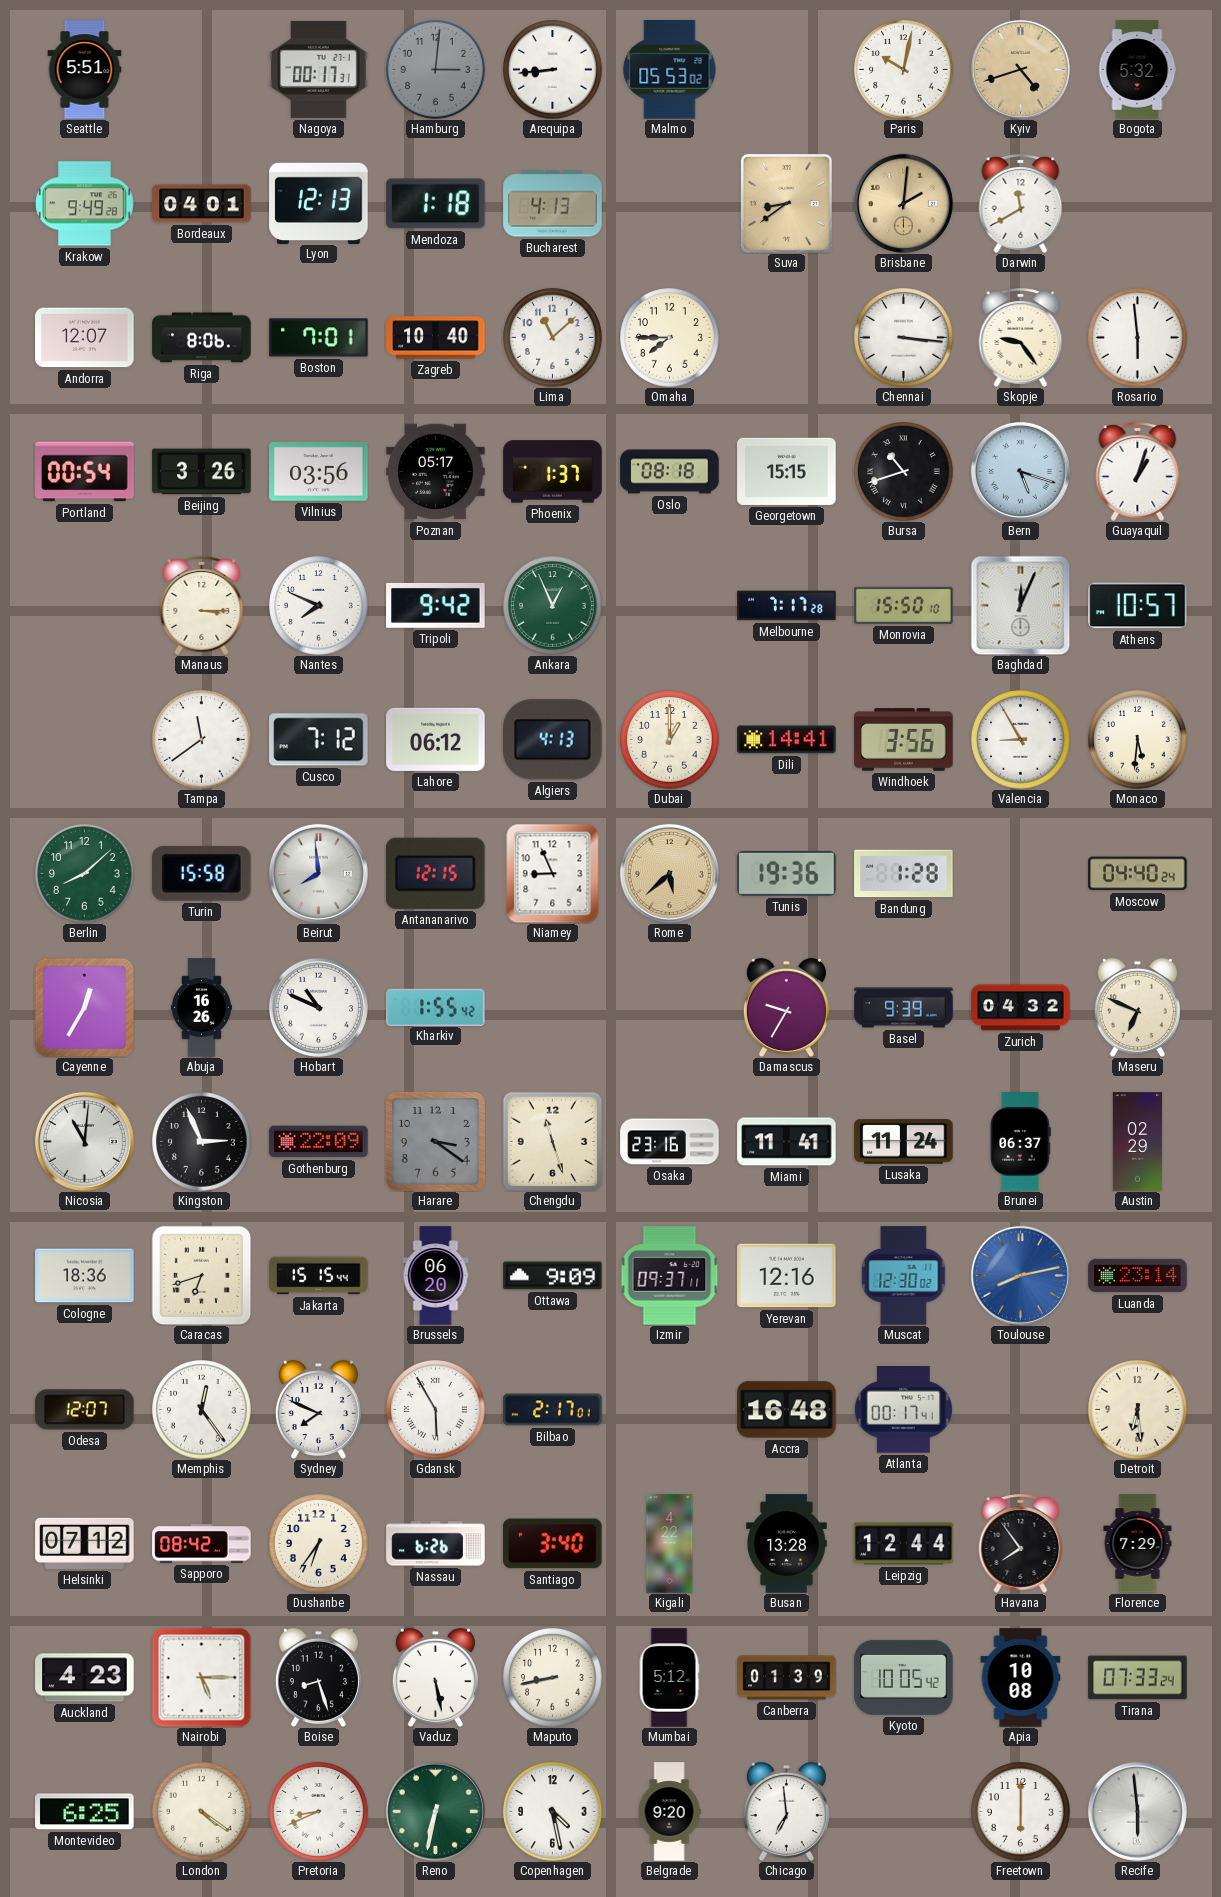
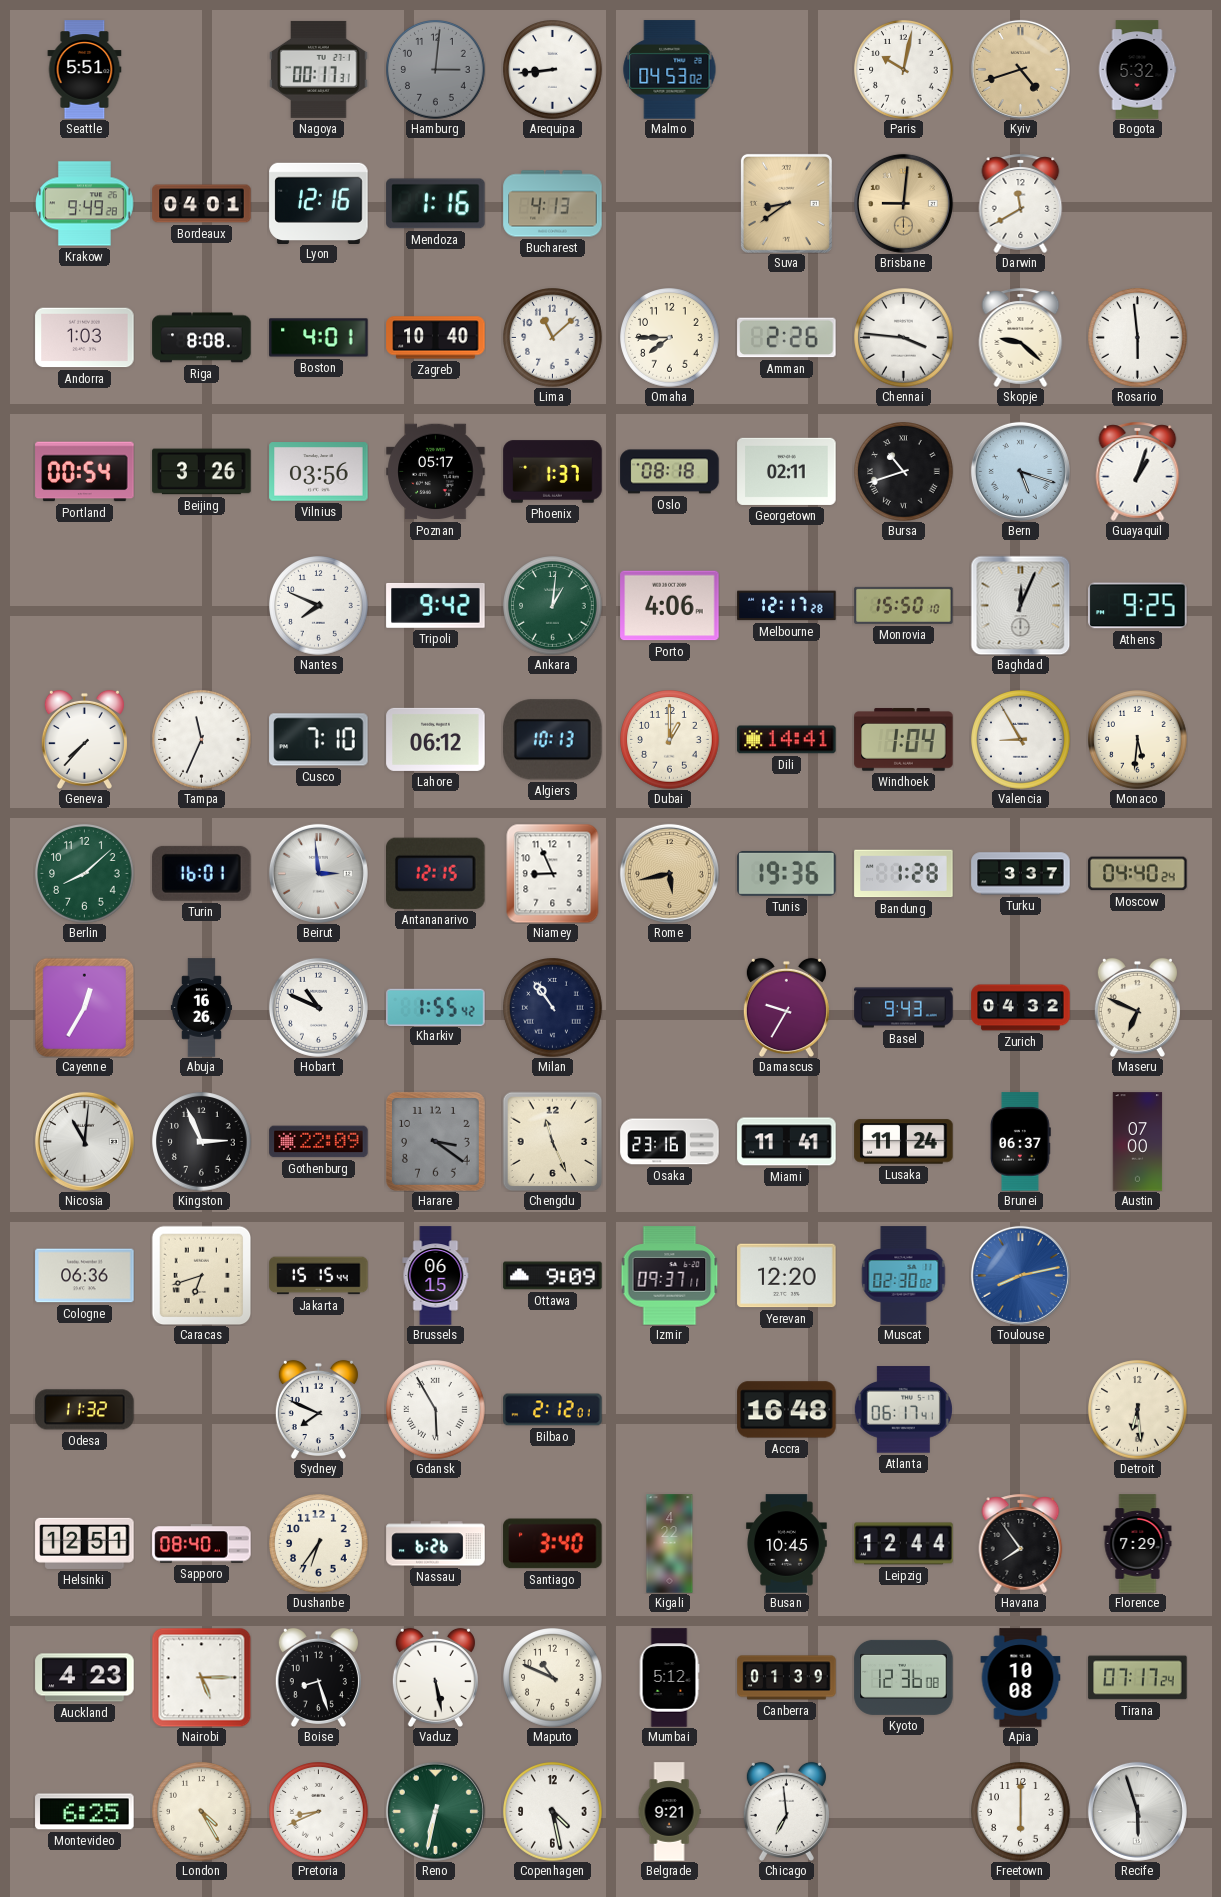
Malmo: 05:53 -> 04:53
Lyon: 12:13 -> 12:16
Mendoza: 1:18 -> 1:16
Brisbane: 2:01 -> 9:01
Andorra: 12:07 -> 1:03
Riga: 8:06 -> 8:08
Boston: 7:01 -> 4:01
Amman: none -> 2:26
Chennai: 3:16 -> 3:46
Skopje: 9:24 -> 9:22
Georgetown: 15:15 -> 02:11
Manaus: 3:15 -> none
Ankara: 12:56 -> 1:01
Porto: none -> 4:06
Melbourne: 7:17 -> 12:17
Athens: 10:57 -> 9:25
Geneva: none -> 7:37
Tampa: 11:39 -> 11:34
Cusco: 7:12 -> 7:10
Algiers: 4:13 -> 10:13
Windhoek: 3:56 -> 1:04
Turin: 15:58 -> 16:01
Beirut: 7:59 -> 2:59
Rome: 5:38 -> 5:43
Turku: none -> 3:37
Milan: none -> 10:54
Basel: 9:39 -> 9:43
Chengdu: 11:27 -> 11:26
Austin: 02:29 -> 07:00
Cologne: 18:36 -> 06:36
Brussels: 06:20 -> 06:15
Yerevan: 12:16 -> 12:20
Muscat: 12:30 -> 02:30
Luanda: 23:14 -> none
Odesa: 12:07 -> 11:32
Memphis: 12:24 -> none
Bilbao: 2:17 -> 2:12
Atlanta: 00:17 -> 06:17
Helsinki: 07:12 -> 12:51
Sapporo: 08:42 -> 08:40
Busan: 13:28 -> 10:45
Maputo: 8:43 -> 10:49
Kyoto: 10:05 -> 12:36
Tirana: 07:33 -> 07:17
London: 4:21 -> 4:25
Belgrade: 9:20 -> 9:21
Recife: 5:59 -> 5:57
